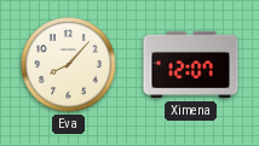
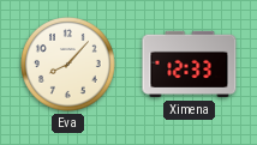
Ximena: 12:07 -> 12:33
